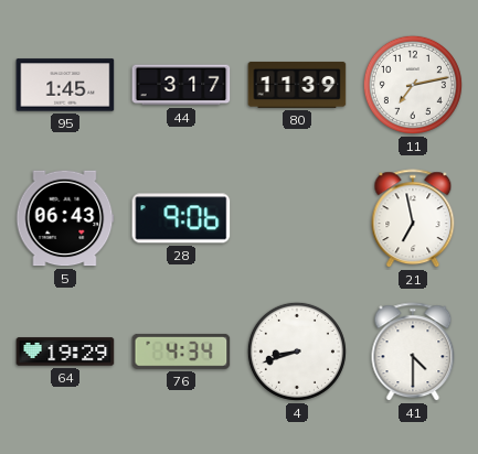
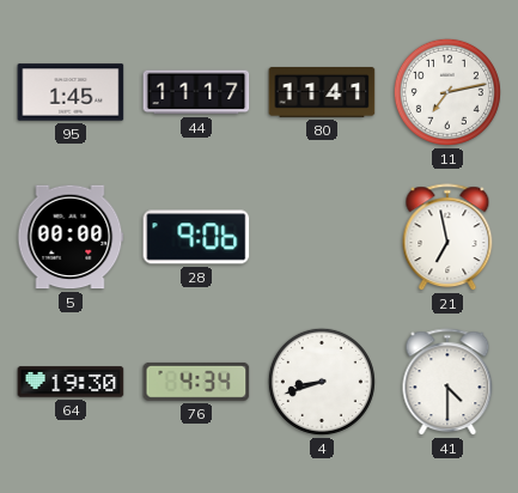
44: 3:17 -> 11:17
80: 11:39 -> 11:41
5: 06:43 -> 00:00
64: 19:29 -> 19:30
